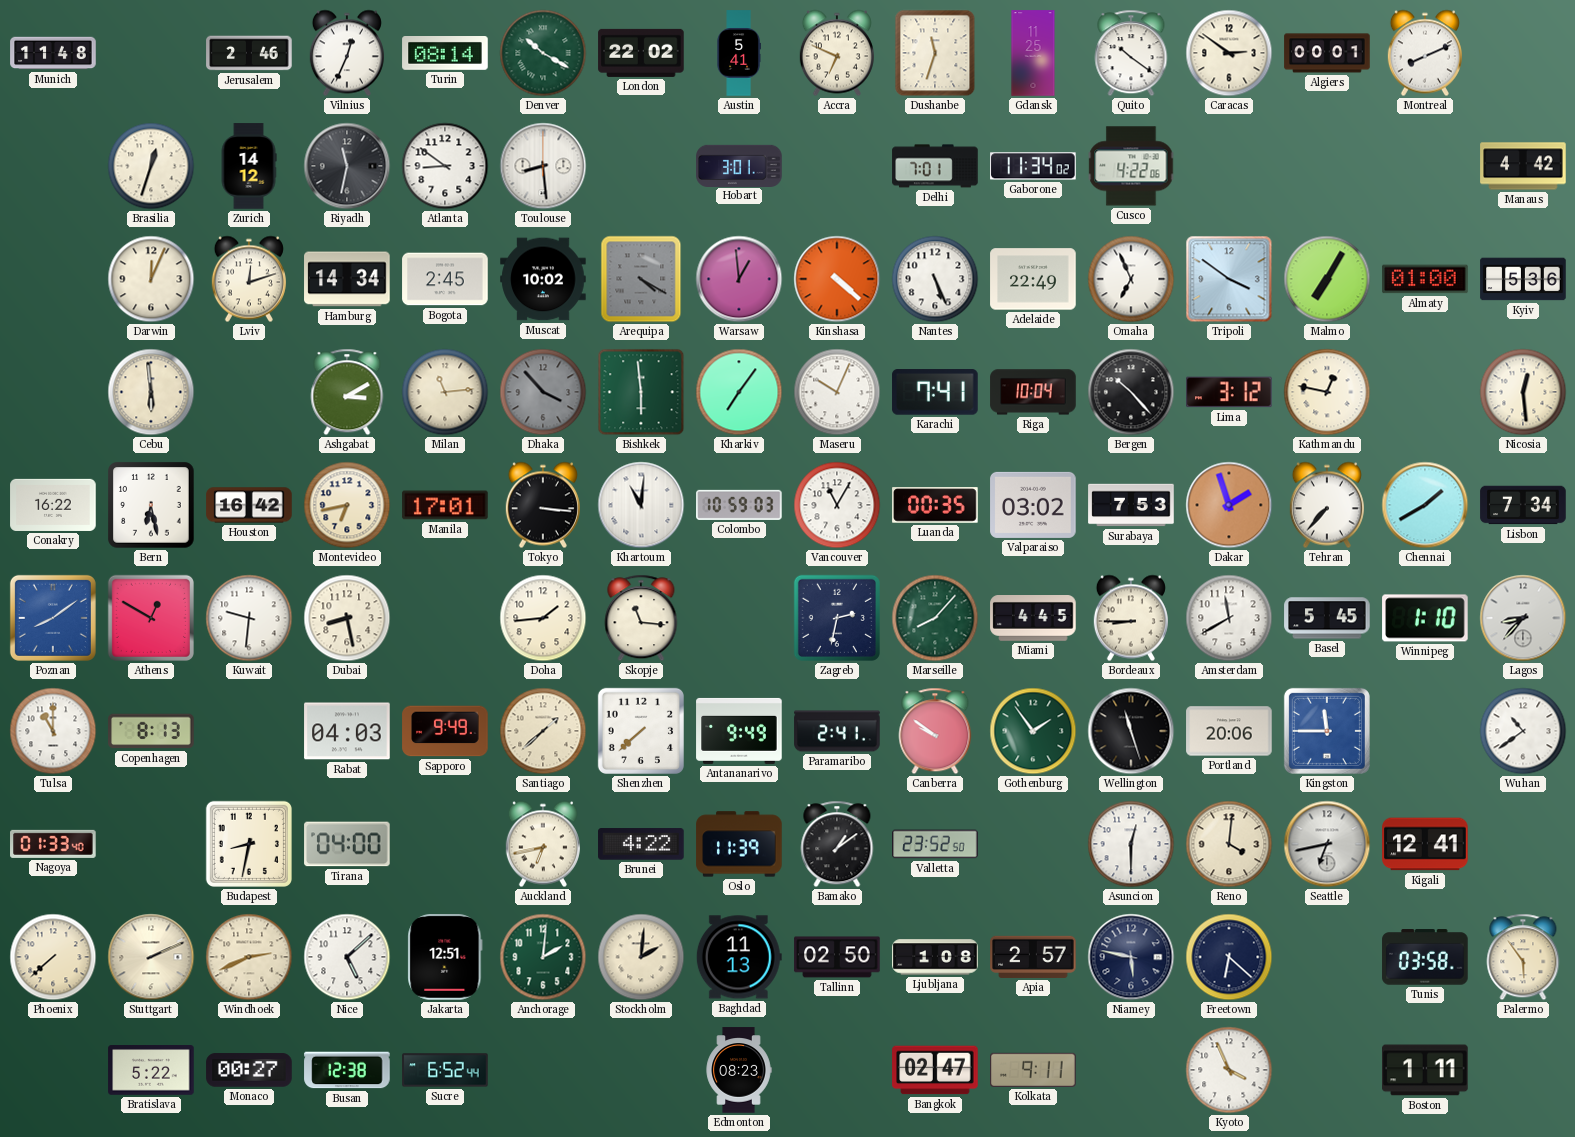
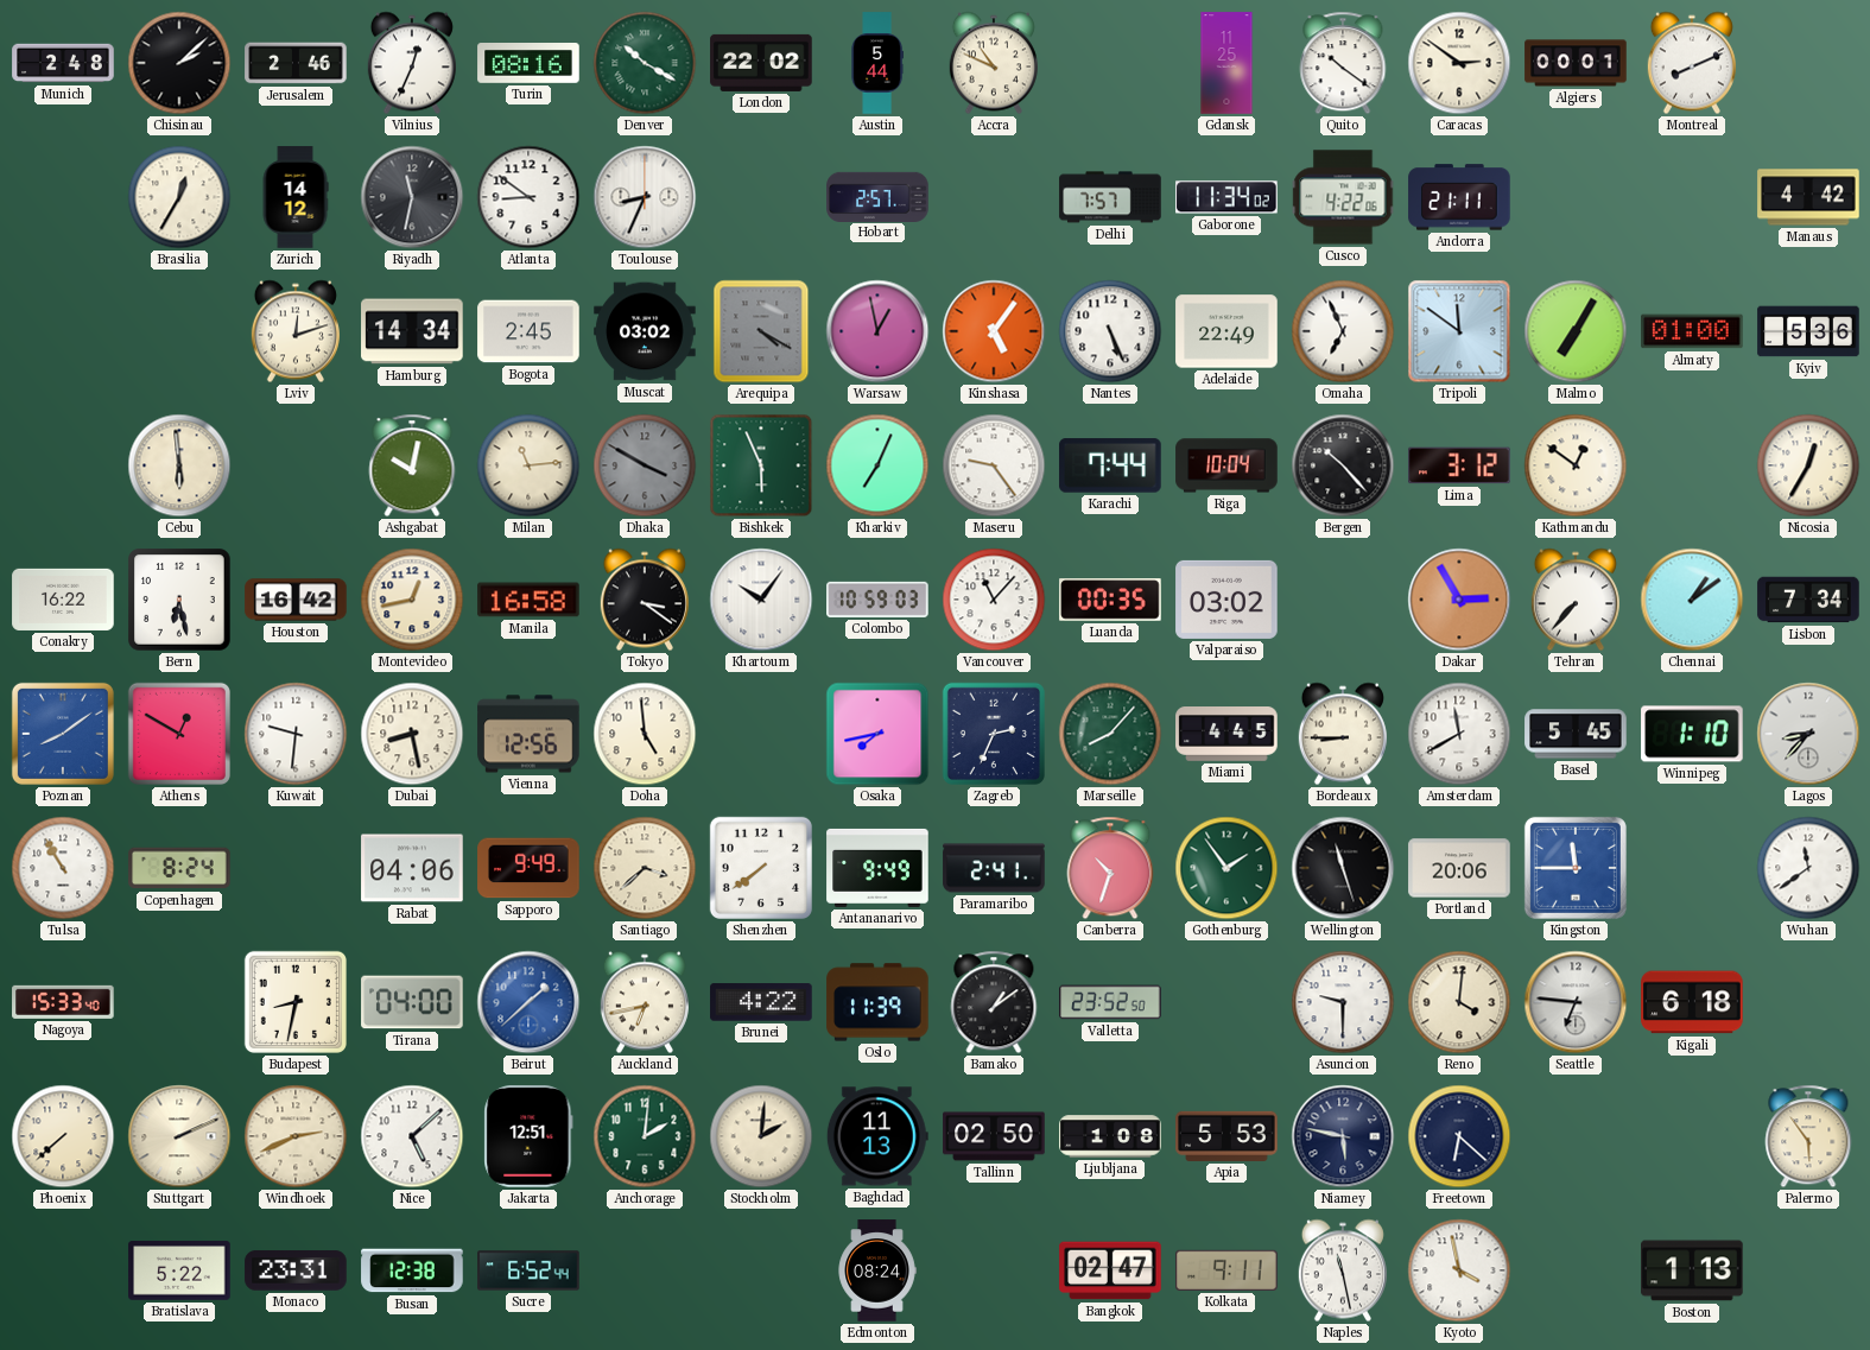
Munich: 11:48 -> 2:48
Chisinau: none -> 2:08
Turin: 08:14 -> 08:16
Austin: 5:41 -> 5:44
Accra: 6:49 -> 10:49
Dushanbe: 11:33 -> none
Brasilia: 12:33 -> 12:35
Toulouse: 8:29 -> 8:34
Hobart: 3:01 -> 2:57
Delhi: 7:01 -> 7:57
Andorra: none -> 21:11
Darwin: 12:04 -> none
Muscat: 10:02 -> 03:02
Warsaw: 12:59 -> 12:58
Kinshasa: 4:22 -> 5:06
Tripoli: 3:51 -> 11:51
Ashgabat: 3:10 -> 10:02
Dhaka: 3:53 -> 3:50
Bishkek: 5:59 -> 5:56
Kharkiv: 7:06 -> 7:04
Maseru: 10:04 -> 9:24
Karachi: 7:41 -> 7:44
Kathmandu: 12:47 -> 12:51
Nicosia: 12:29 -> 12:35
Montevideo: 6:43 -> 12:43
Manila: 17:01 -> 16:58
Tokyo: 3:16 -> 3:21
Khartoum: 11:01 -> 10:06
Vancouver: 11:05 -> 11:07
Surabaya: 7:53 -> none
Dakar: 1:57 -> 2:55
Chennai: 1:40 -> 1:09
Vienna: none -> 12:56
Doha: 1:44 -> 4:59
Skopje: 11:16 -> none
Osaka: none -> 7:43
Zagreb: 2:32 -> 2:34
Tulsa: 11:00 -> 10:55
Copenhagen: 8:13 -> 8:24
Rabat: 04:03 -> 04:06
Santiago: 1:38 -> 3:38
Shenzhen: 7:38 -> 7:39
Canberra: 9:51 -> 10:33
Wuhan: 10:39 -> 11:39
Nagoya: 01:33 -> 15:33
Beirut: none -> 1:38
Asuncion: 12:30 -> 9:30
Seattle: 6:43 -> 6:46
Kigali: 12:41 -> 6:18
Apia: 2:57 -> 5:53
Tunis: 03:58 -> none
Monaco: 00:27 -> 23:31
Edmonton: 08:23 -> 08:24
Naples: none -> 11:28
Kyoto: 3:56 -> 3:58
Boston: 1:11 -> 1:13
